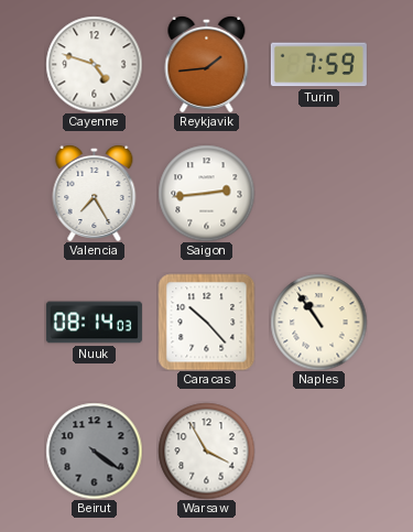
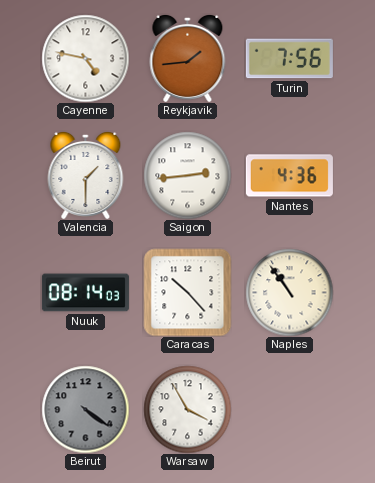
Cayenne: 4:48 -> 4:47
Turin: 7:59 -> 7:56
Valencia: 7:25 -> 1:30
Nantes: none -> 4:36
